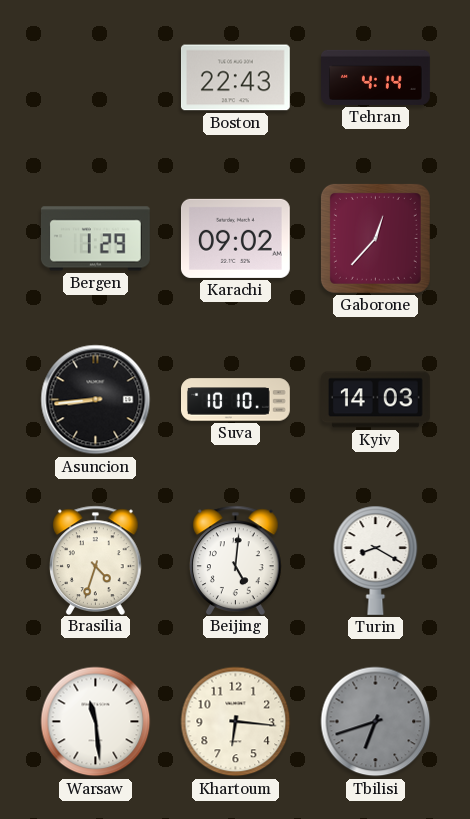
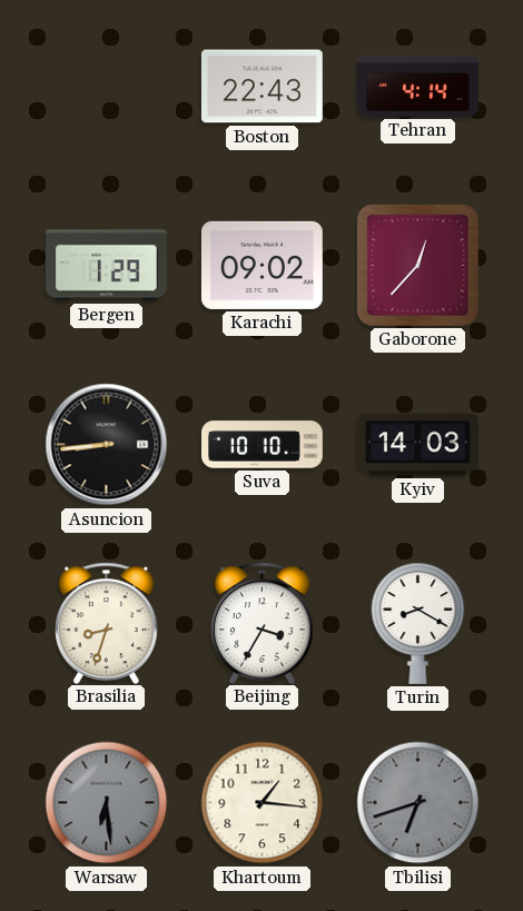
Brasilia: 4:33 -> 8:33
Beijing: 5:01 -> 3:35
Warsaw: 11:29 -> 6:29
Warsaw dial: white -> grey
Khartoum: 6:16 -> 1:16
